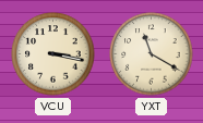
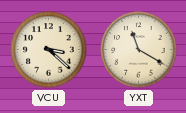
VCU: 3:17 -> 3:22
